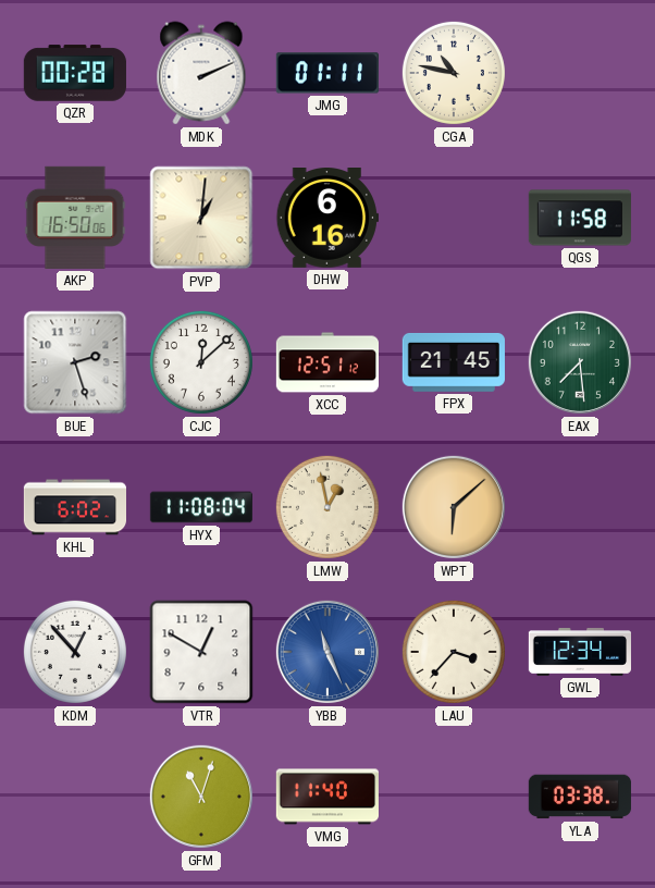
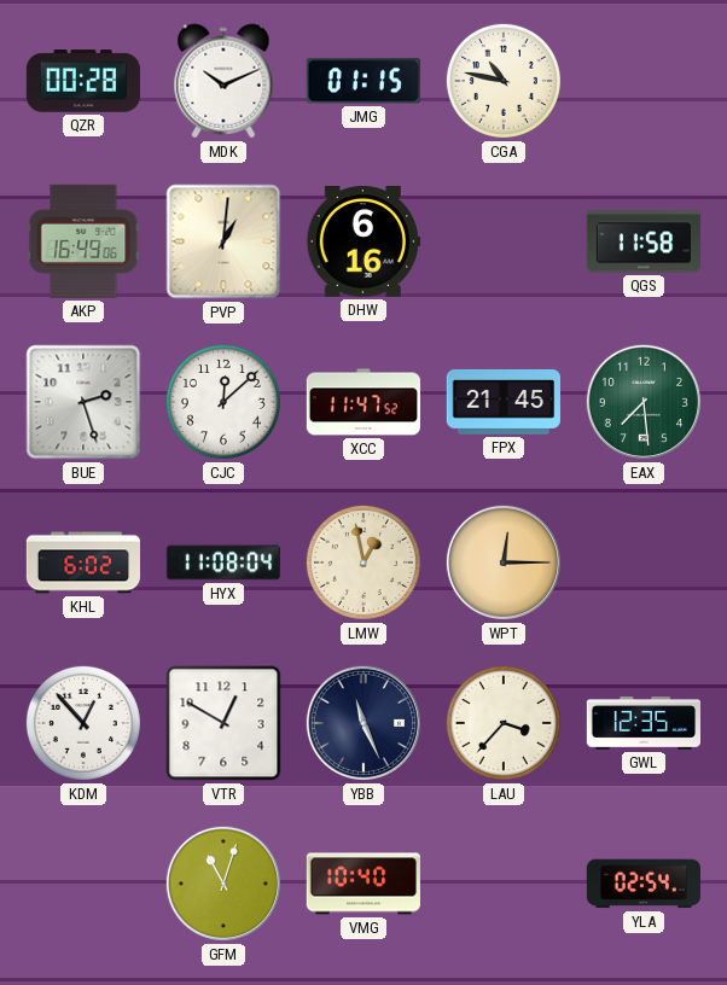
MDK: 2:11 -> 10:11
JMG: 01:11 -> 01:15
AKP: 16:50 -> 16:49
XCC: 12:51 -> 11:47
WPT: 6:08 -> 12:15
YBB dial: blue -> navy
GWL: 12:34 -> 12:35
VMG: 11:40 -> 10:40
YLA: 03:38 -> 02:54
